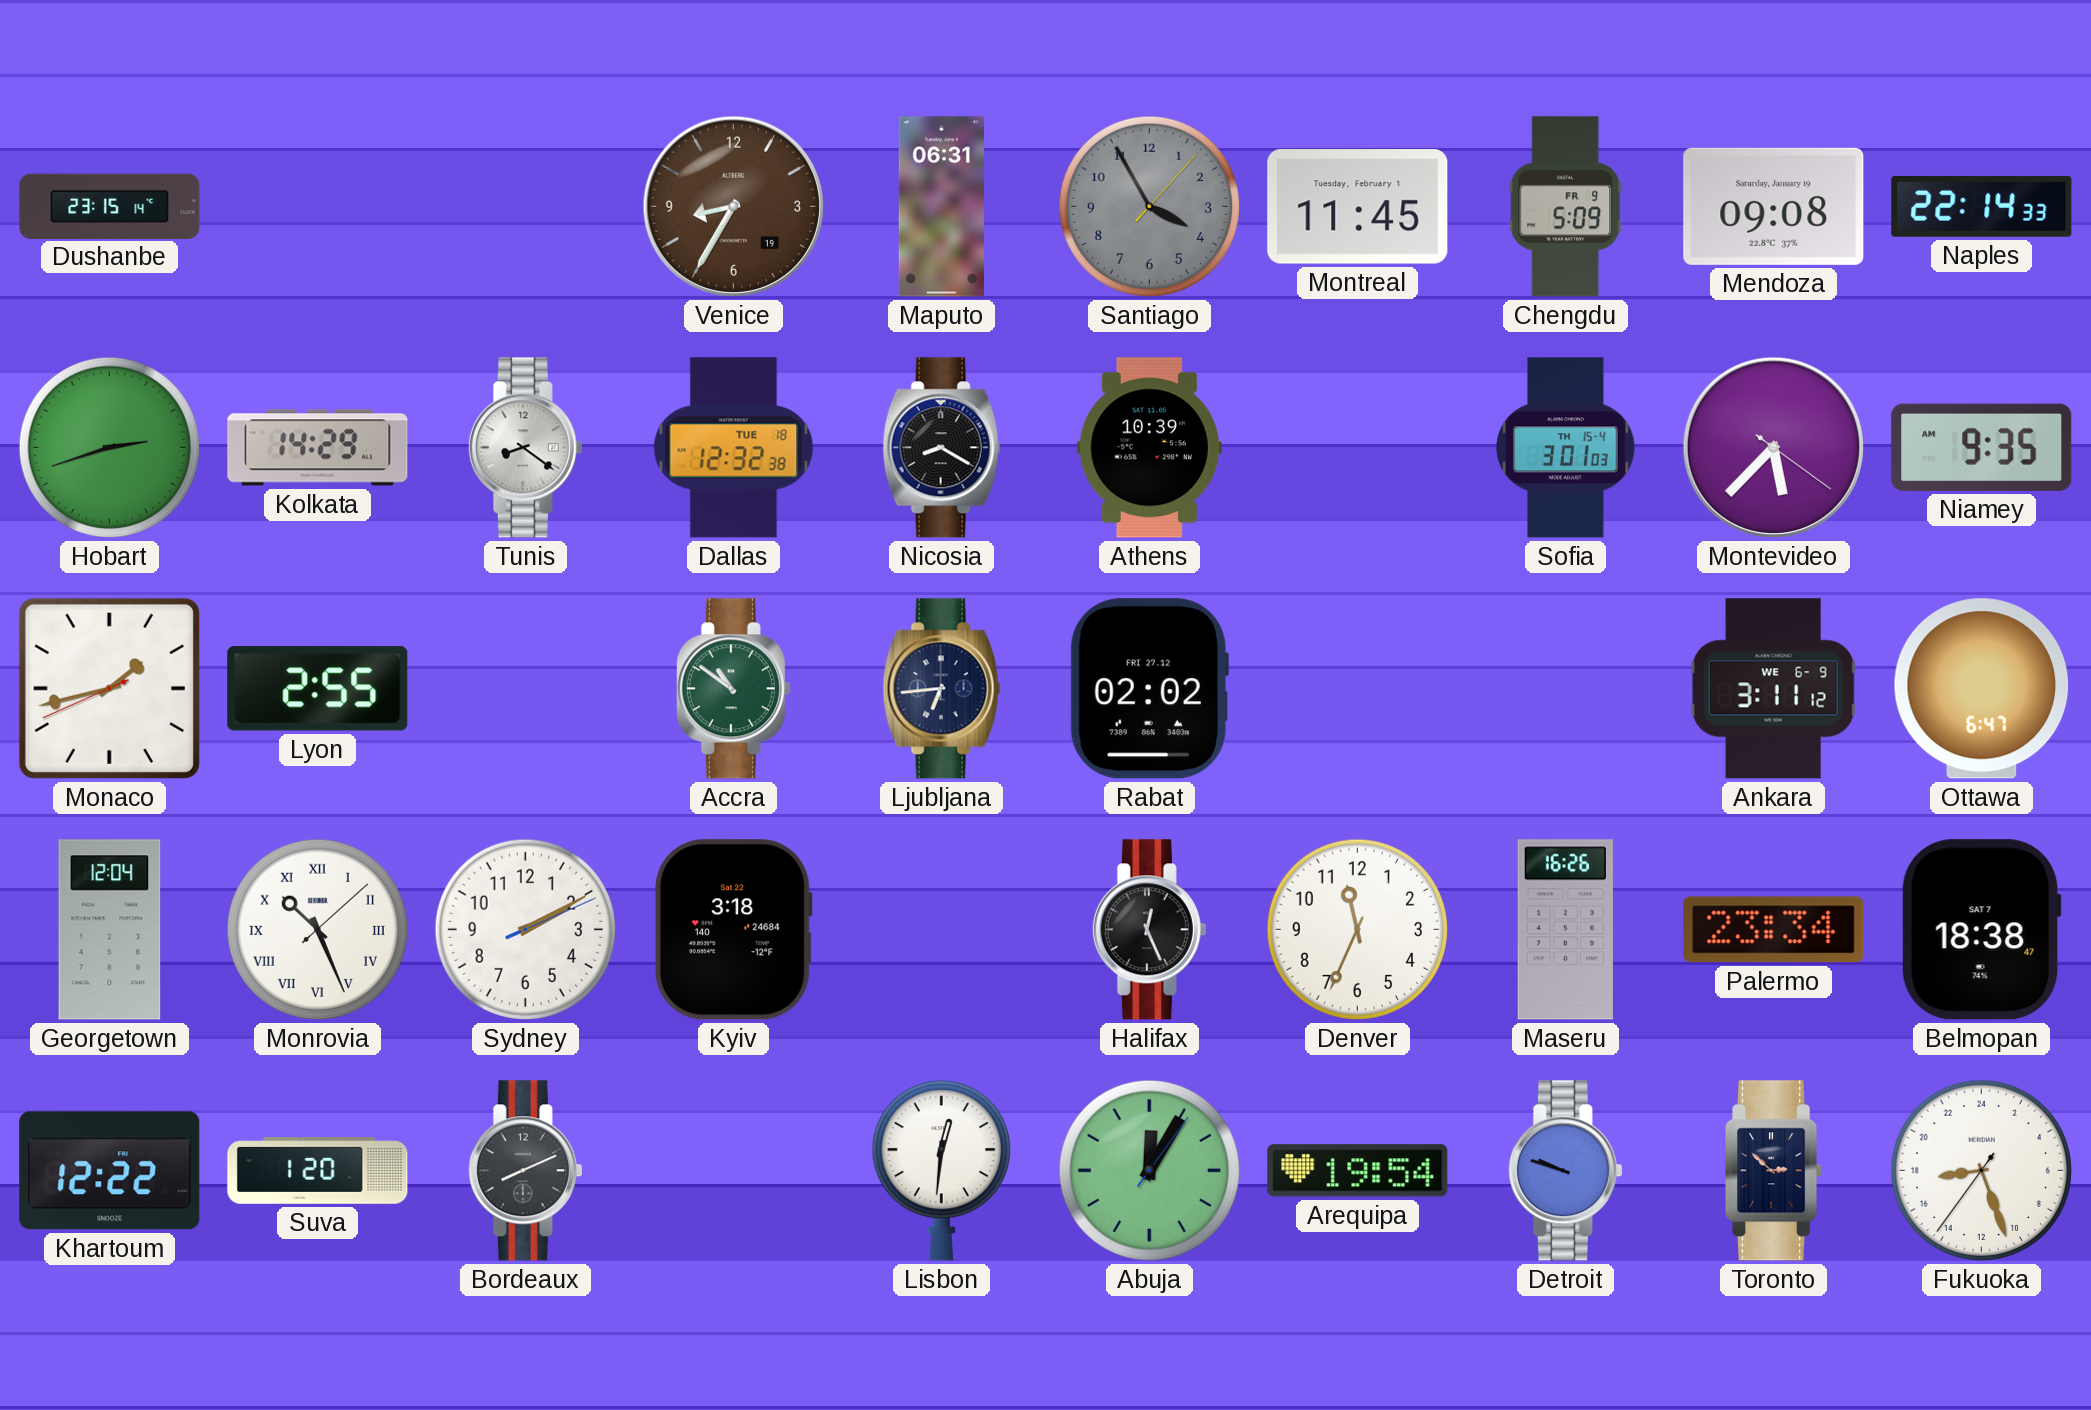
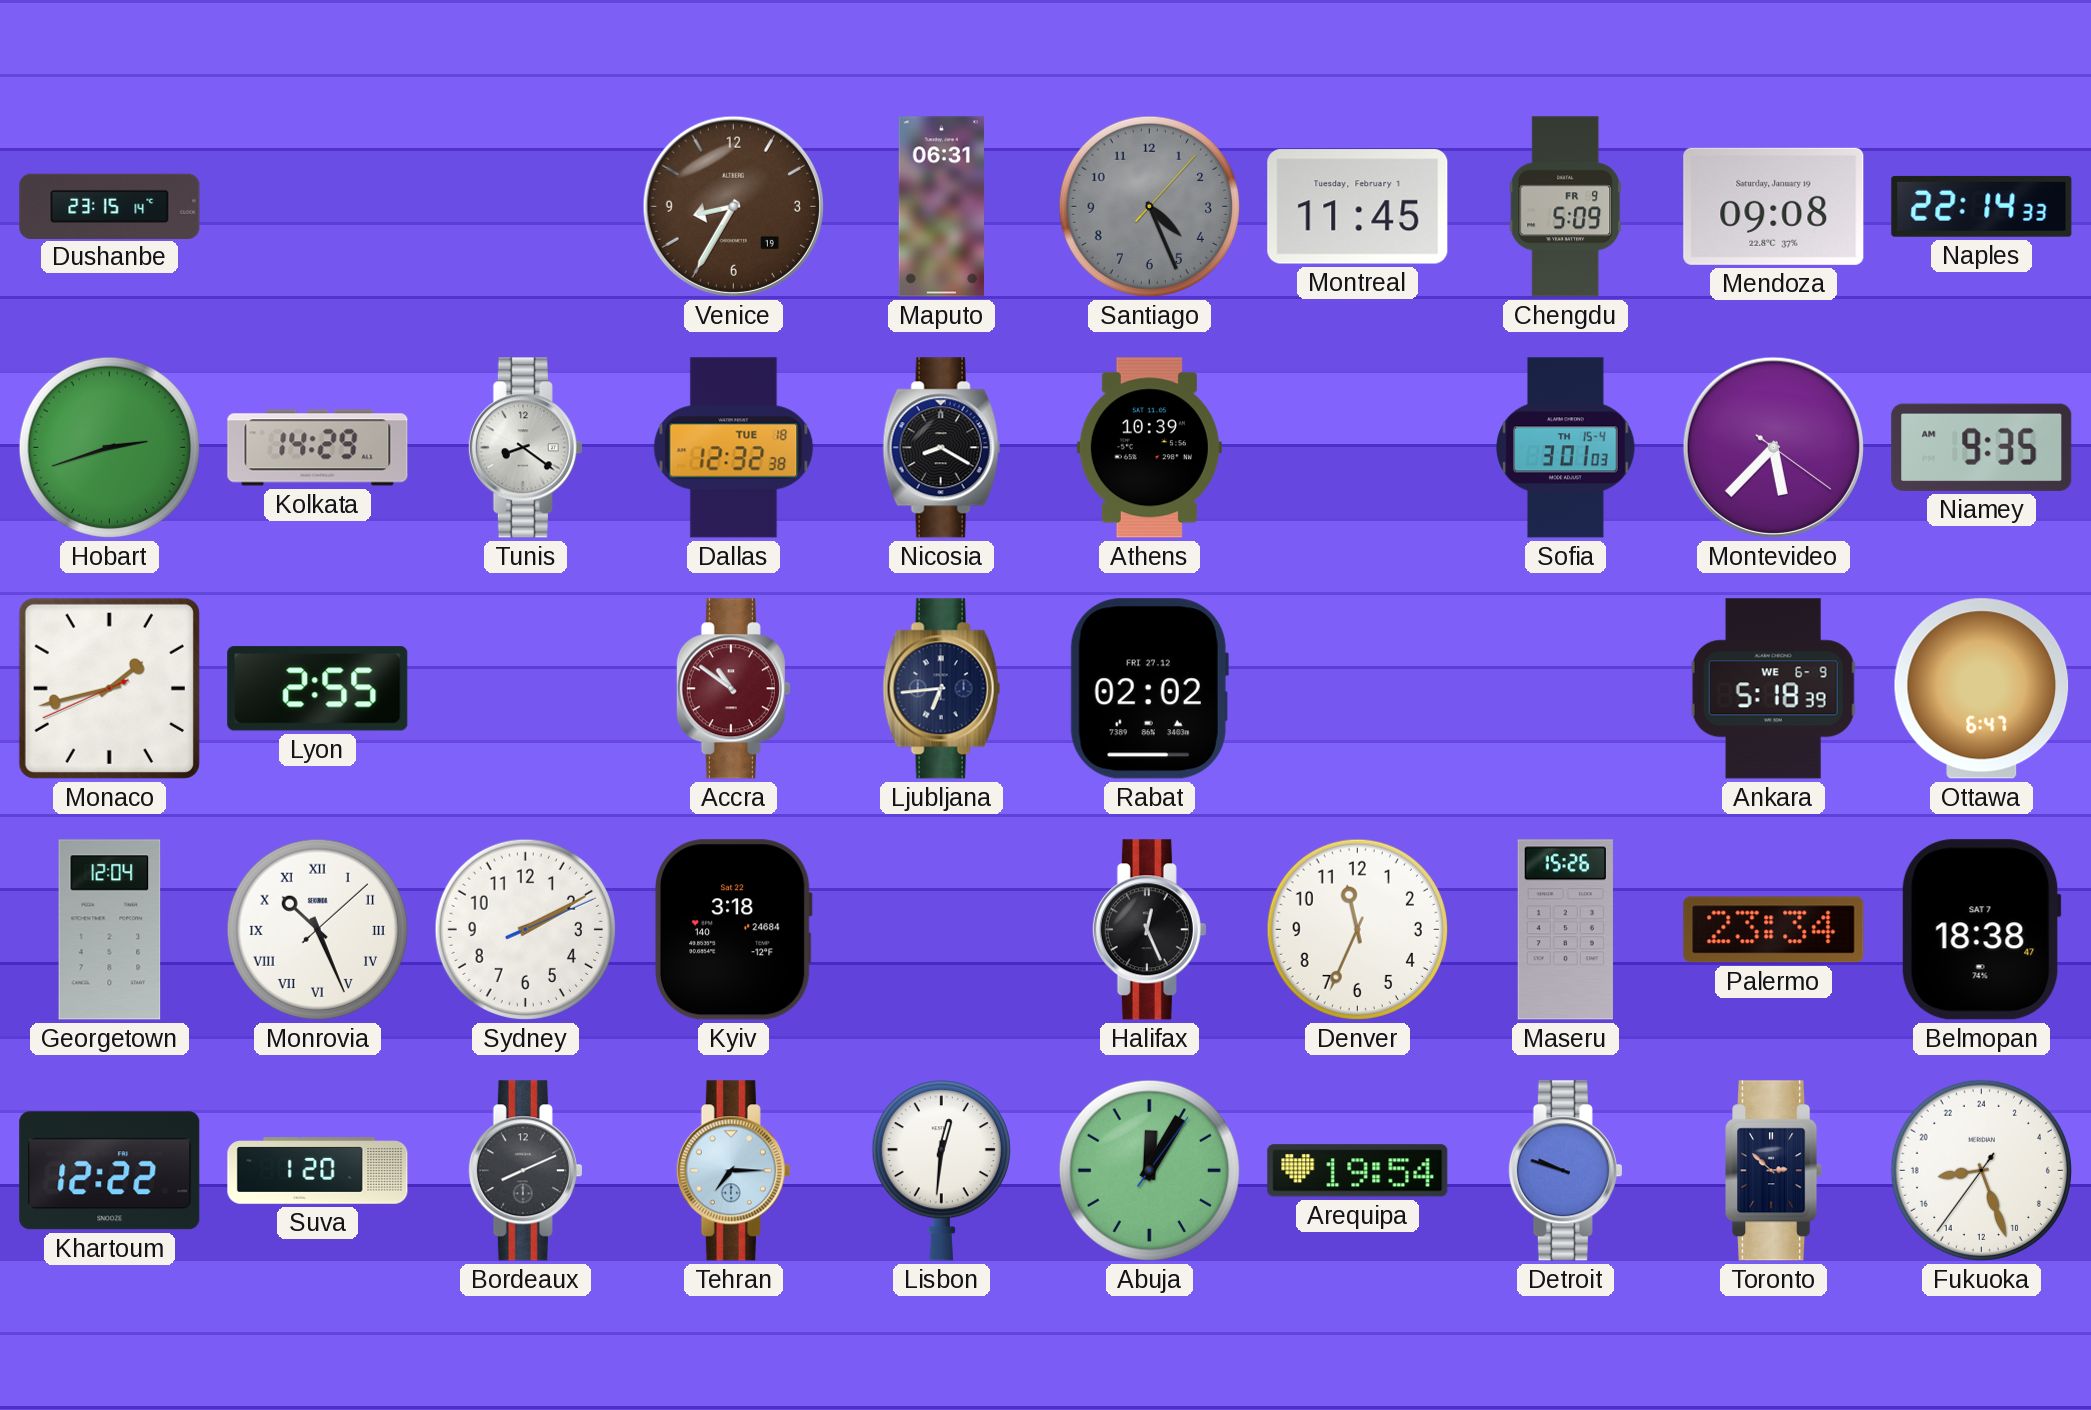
Santiago: 3:55 -> 4:26
Accra dial: green -> burgundy
Ankara: 3:11 -> 5:18
Maseru: 16:26 -> 15:26
Tehran: none -> 7:15
